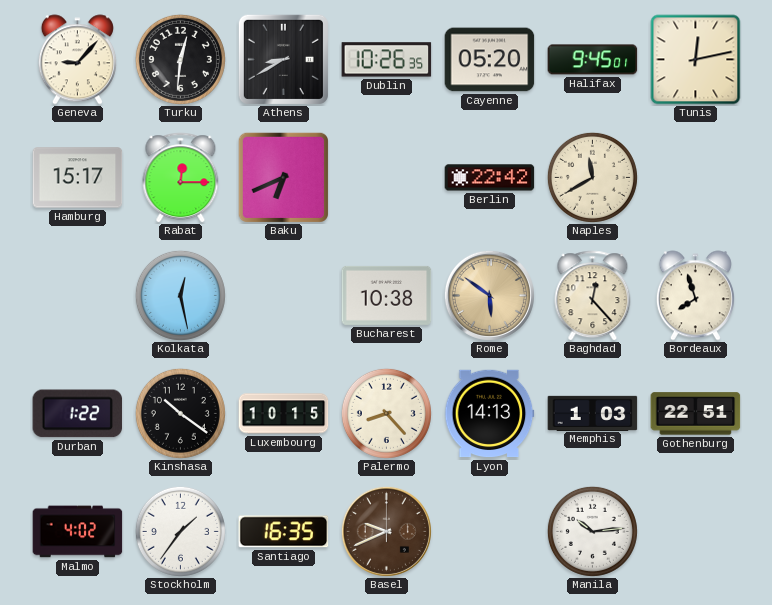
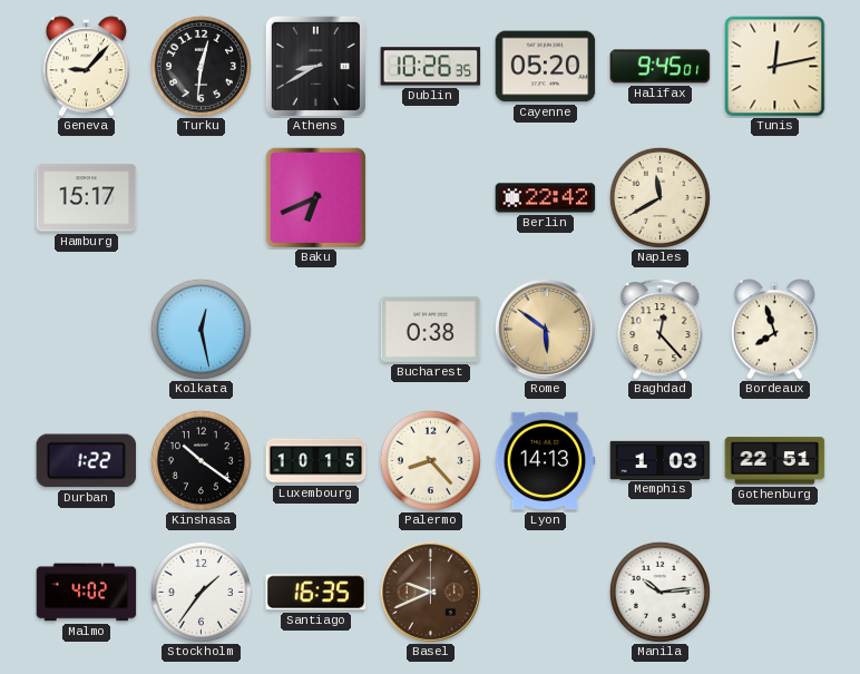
Rabat: 12:15 -> none
Bucharest: 10:38 -> 0:38
